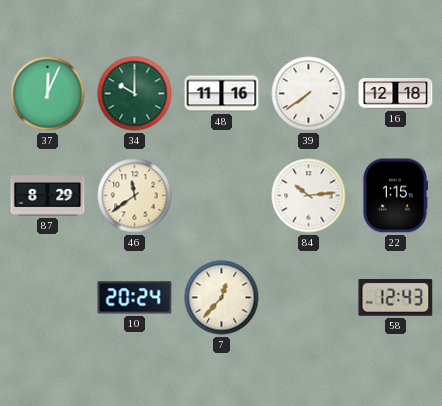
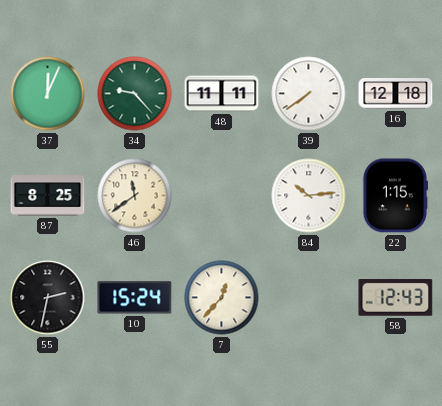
34: 10:00 -> 9:23
48: 11:16 -> 11:11
87: 8:29 -> 8:25
55: none -> 2:32
10: 20:24 -> 15:24
